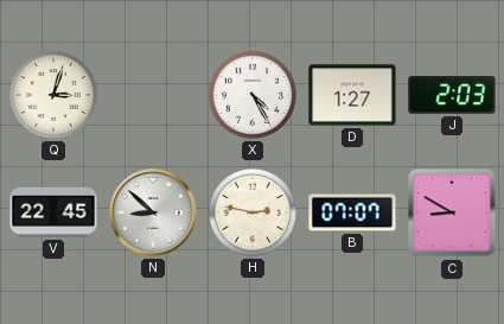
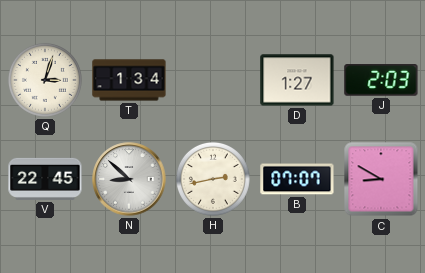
T: none -> 1:34
X: 4:25 -> none
H: 2:47 -> 2:43
